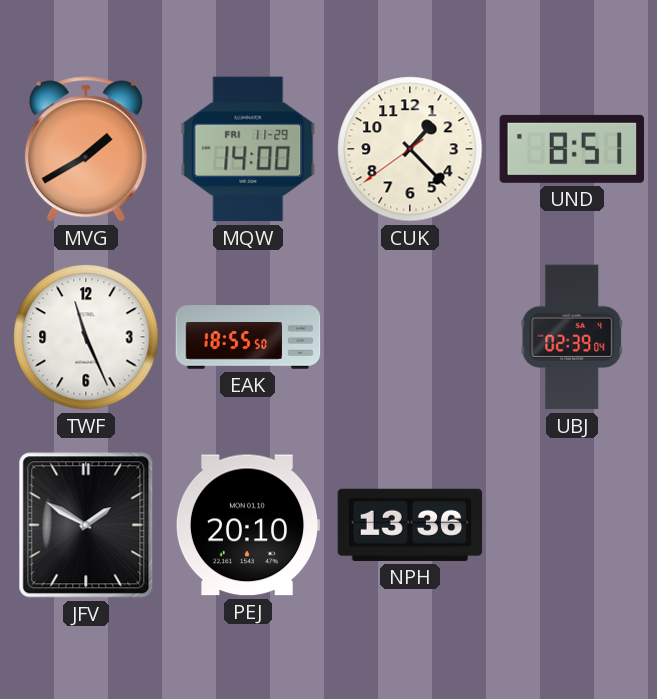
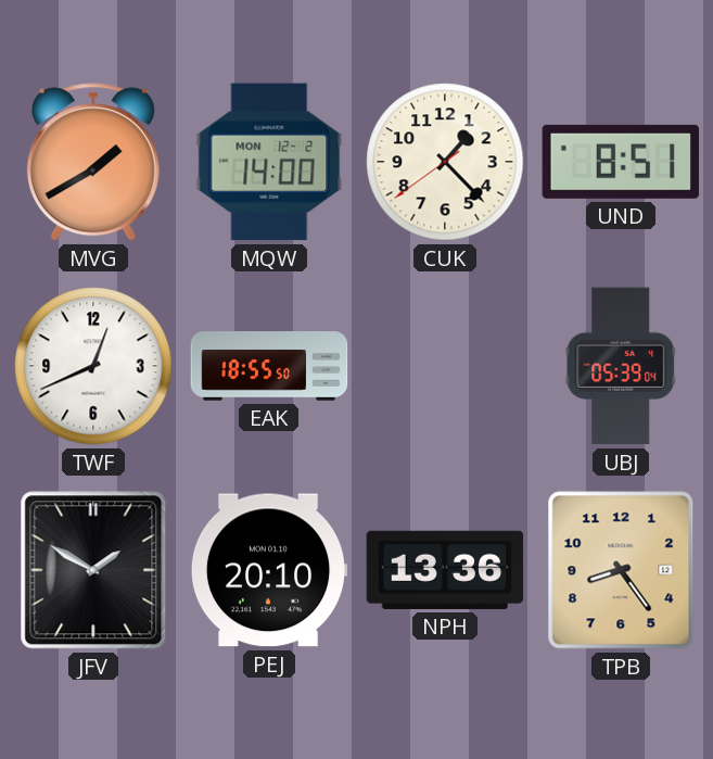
MQW date: FRI 11-29 -> MON 12-2
TWF: 11:26 -> 12:41
UBJ: 02:39 -> 05:39
TPB: none -> 8:24
